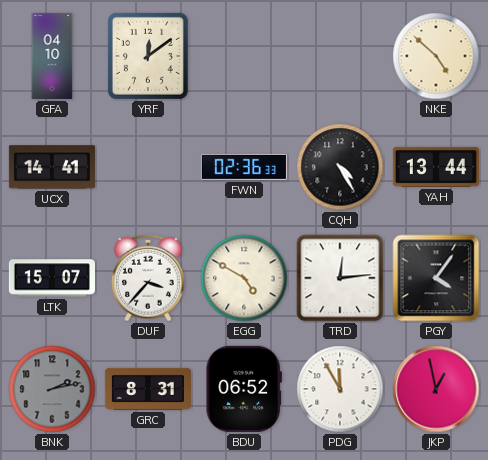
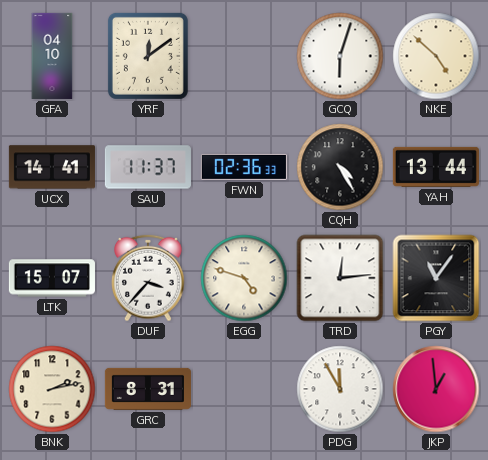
GCQ: none -> 6:03
SAU: none -> 11:37
EGG: 4:50 -> 4:48
PGY: 4:06 -> 11:06
BNK dial: grey -> cream
BDU: 06:52 -> none
JKP: 12:58 -> 12:59
